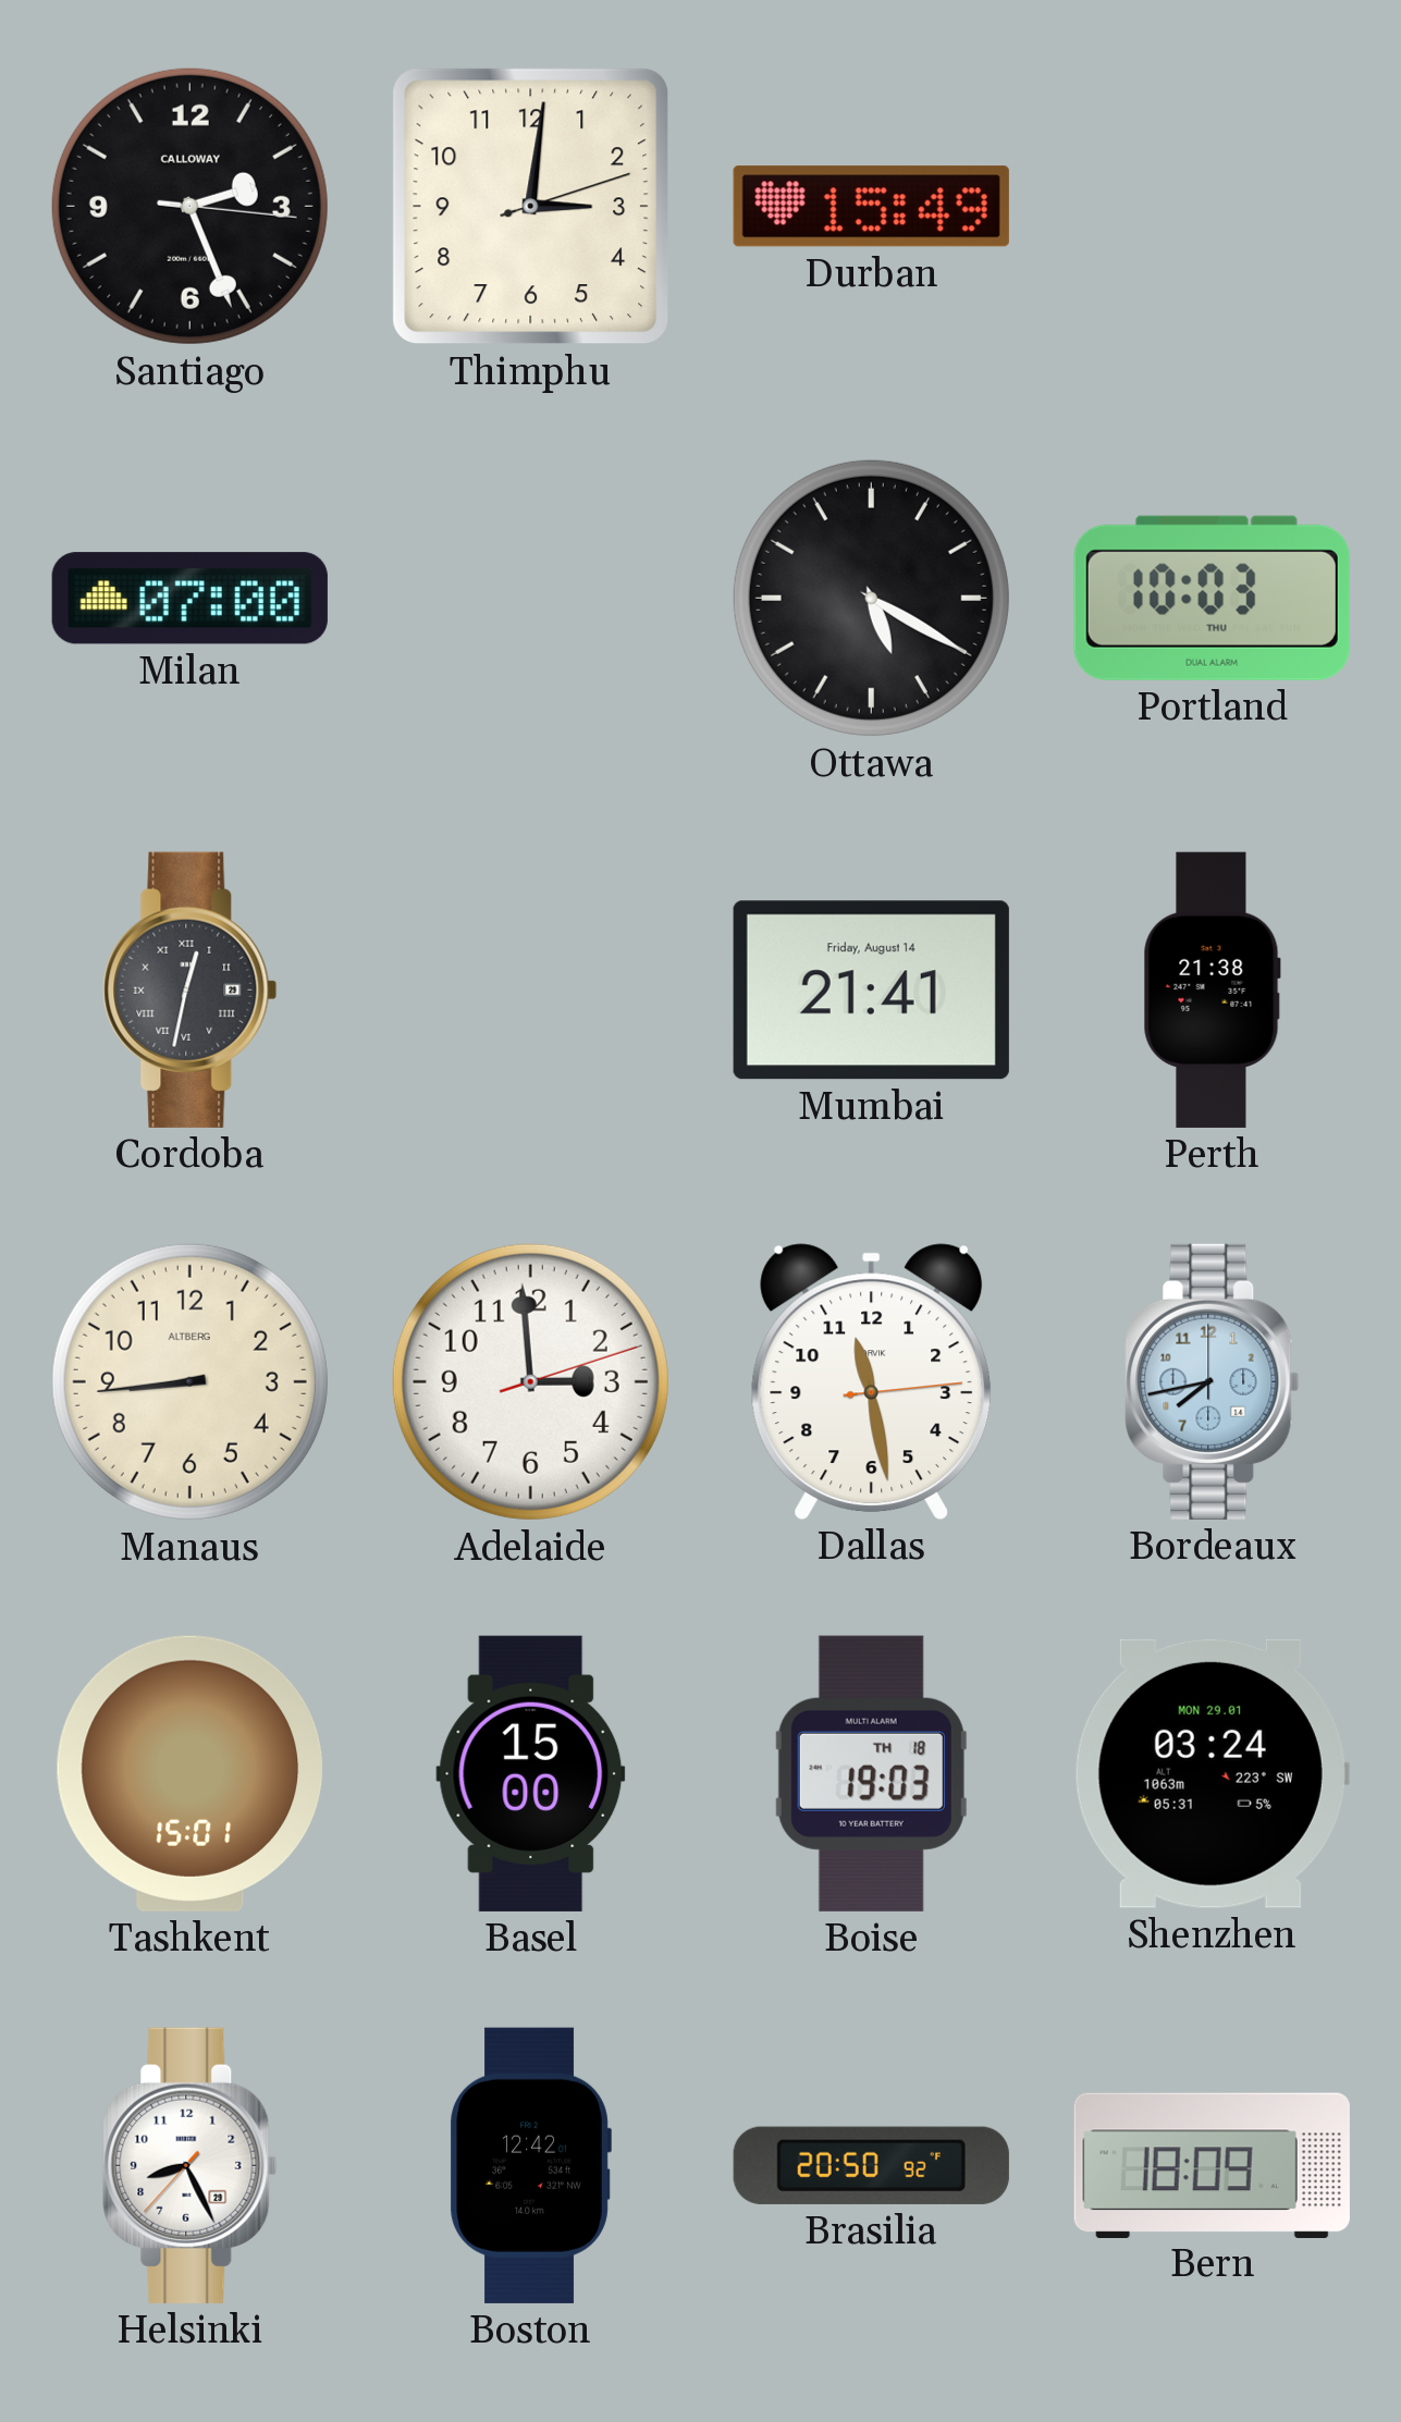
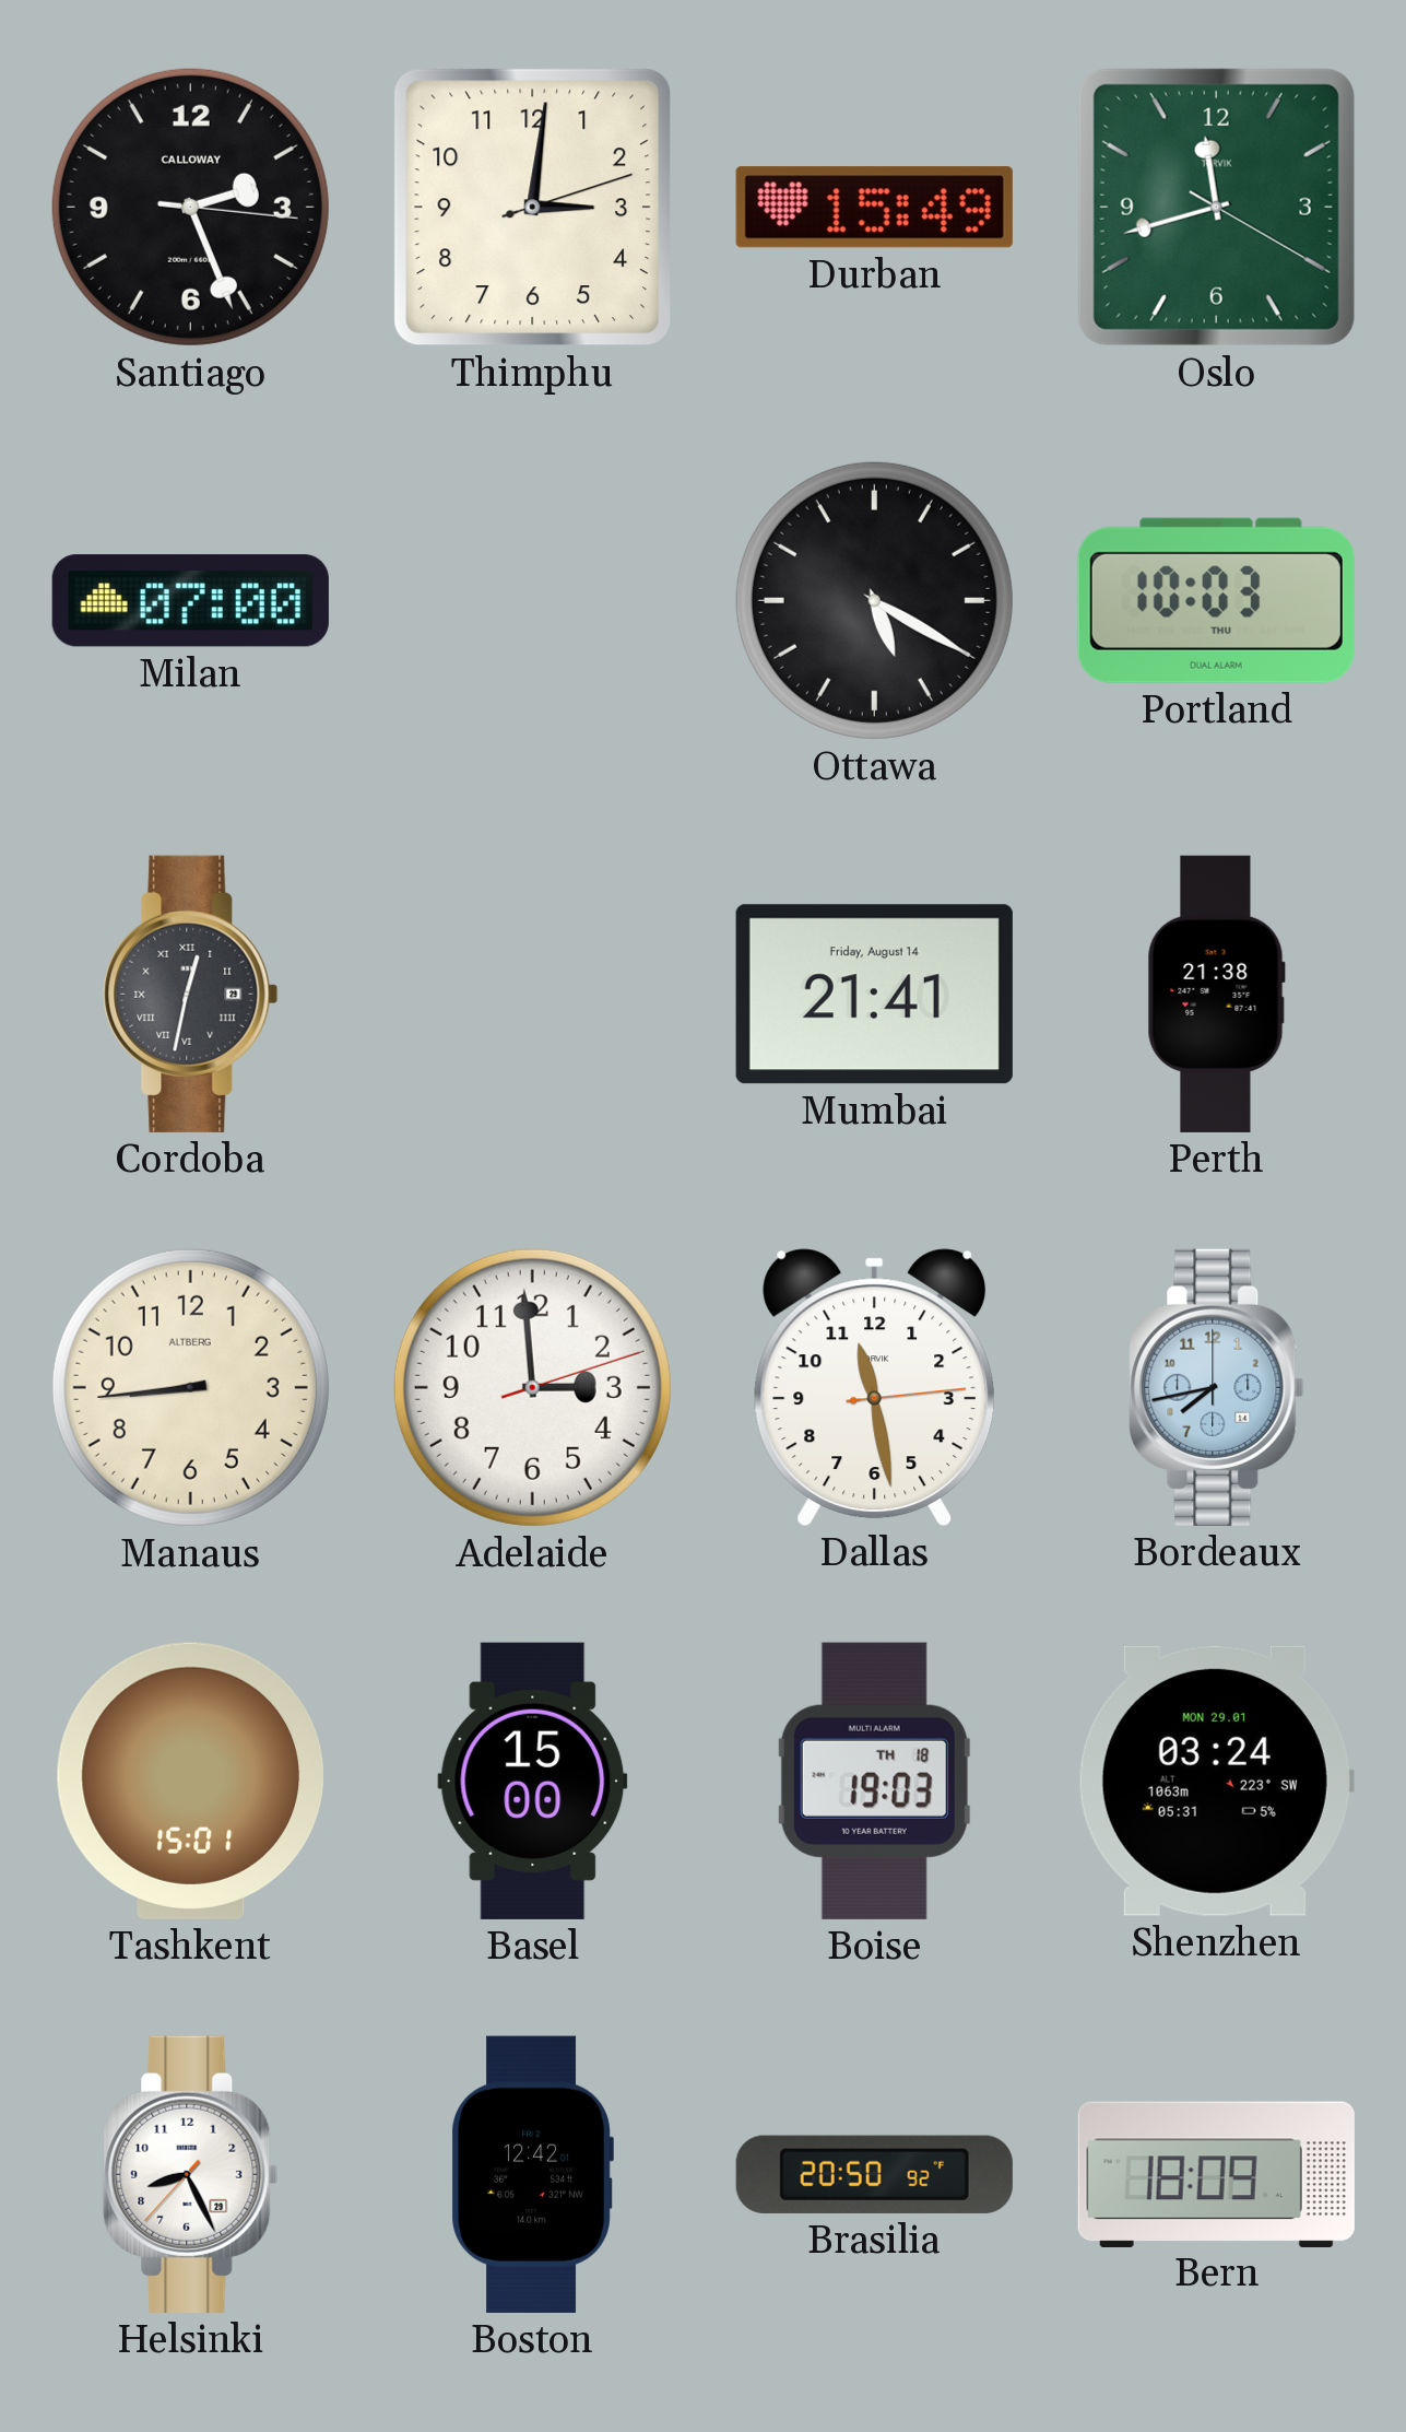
Oslo: none -> 11:42
